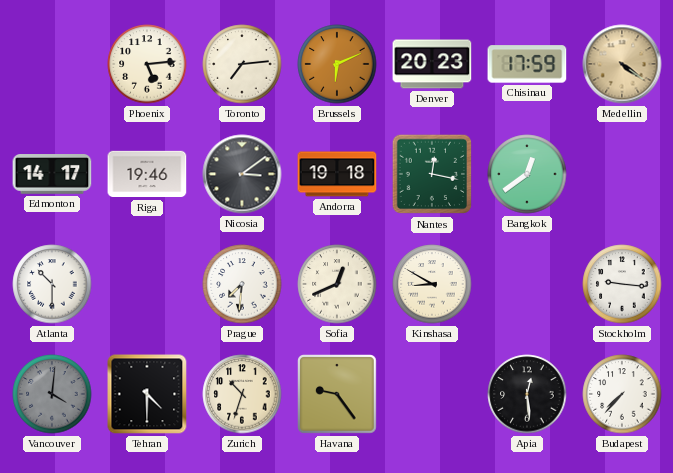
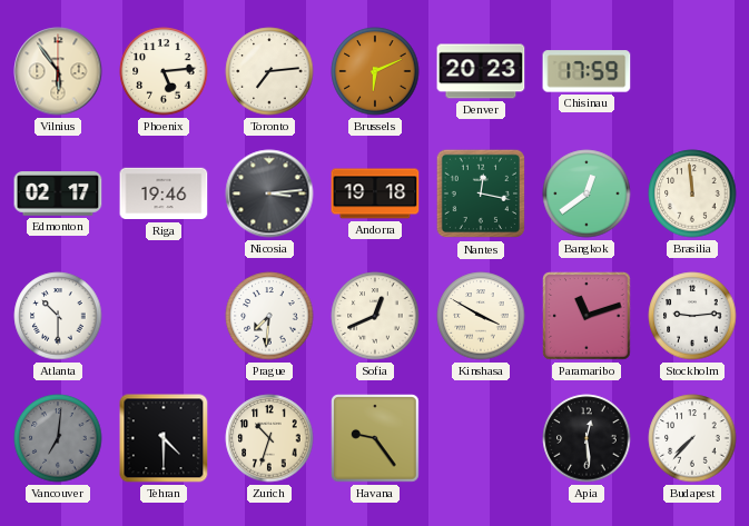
Vilnius: none -> 5:54
Medellin: 4:21 -> none
Edmonton: 14:17 -> 02:17
Nicosia: 3:09 -> 3:14
Brasilia: none -> 11:59
Kinshasa: 8:50 -> 3:50
Paramaribo: none -> 11:12
Stockholm: 9:16 -> 9:14
Vancouver: 4:01 -> 7:01
